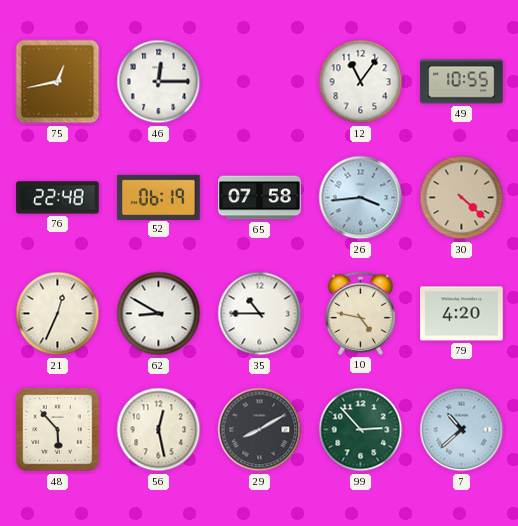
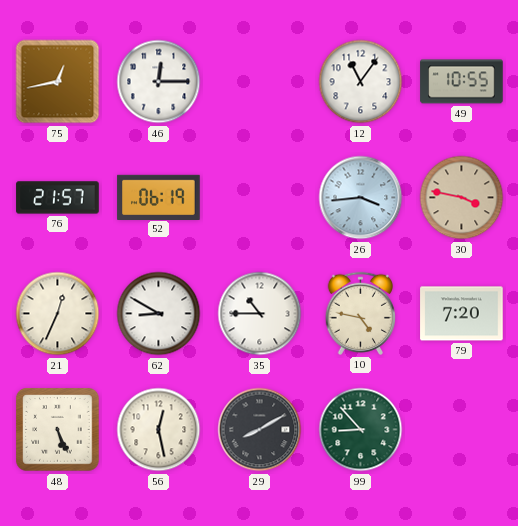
76: 22:48 -> 21:57
65: 07:58 -> none
30: 4:22 -> 3:47
79: 4:20 -> 7:20
48: 5:53 -> 5:26
99: 2:53 -> 8:53
7: 10:38 -> none
